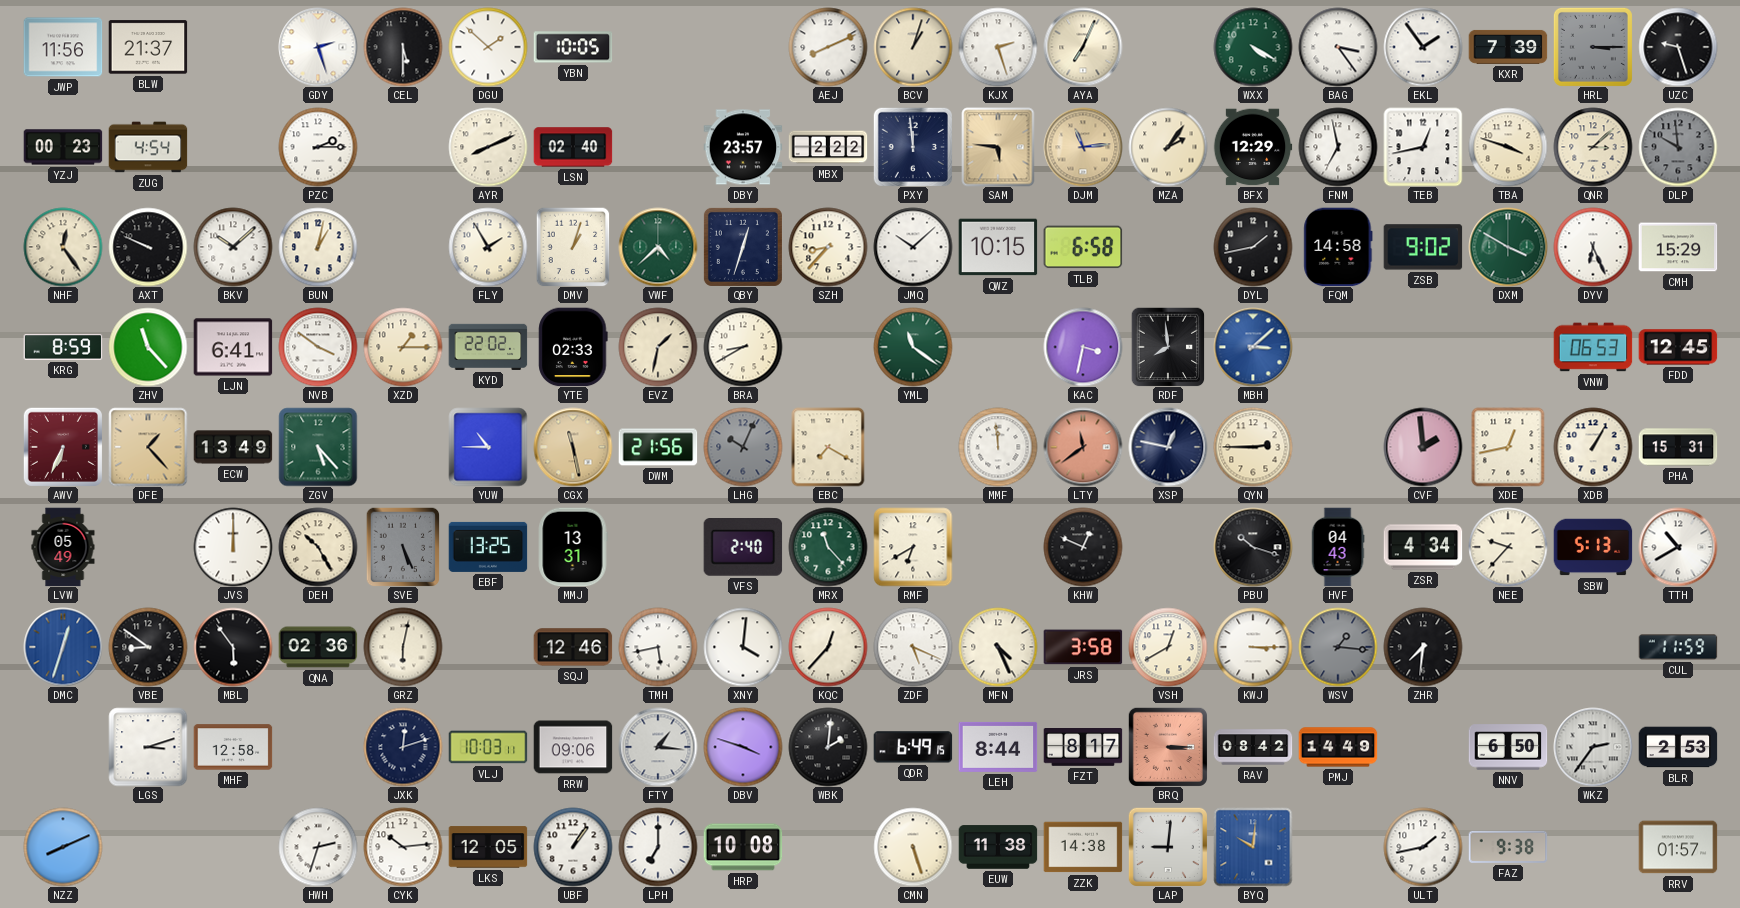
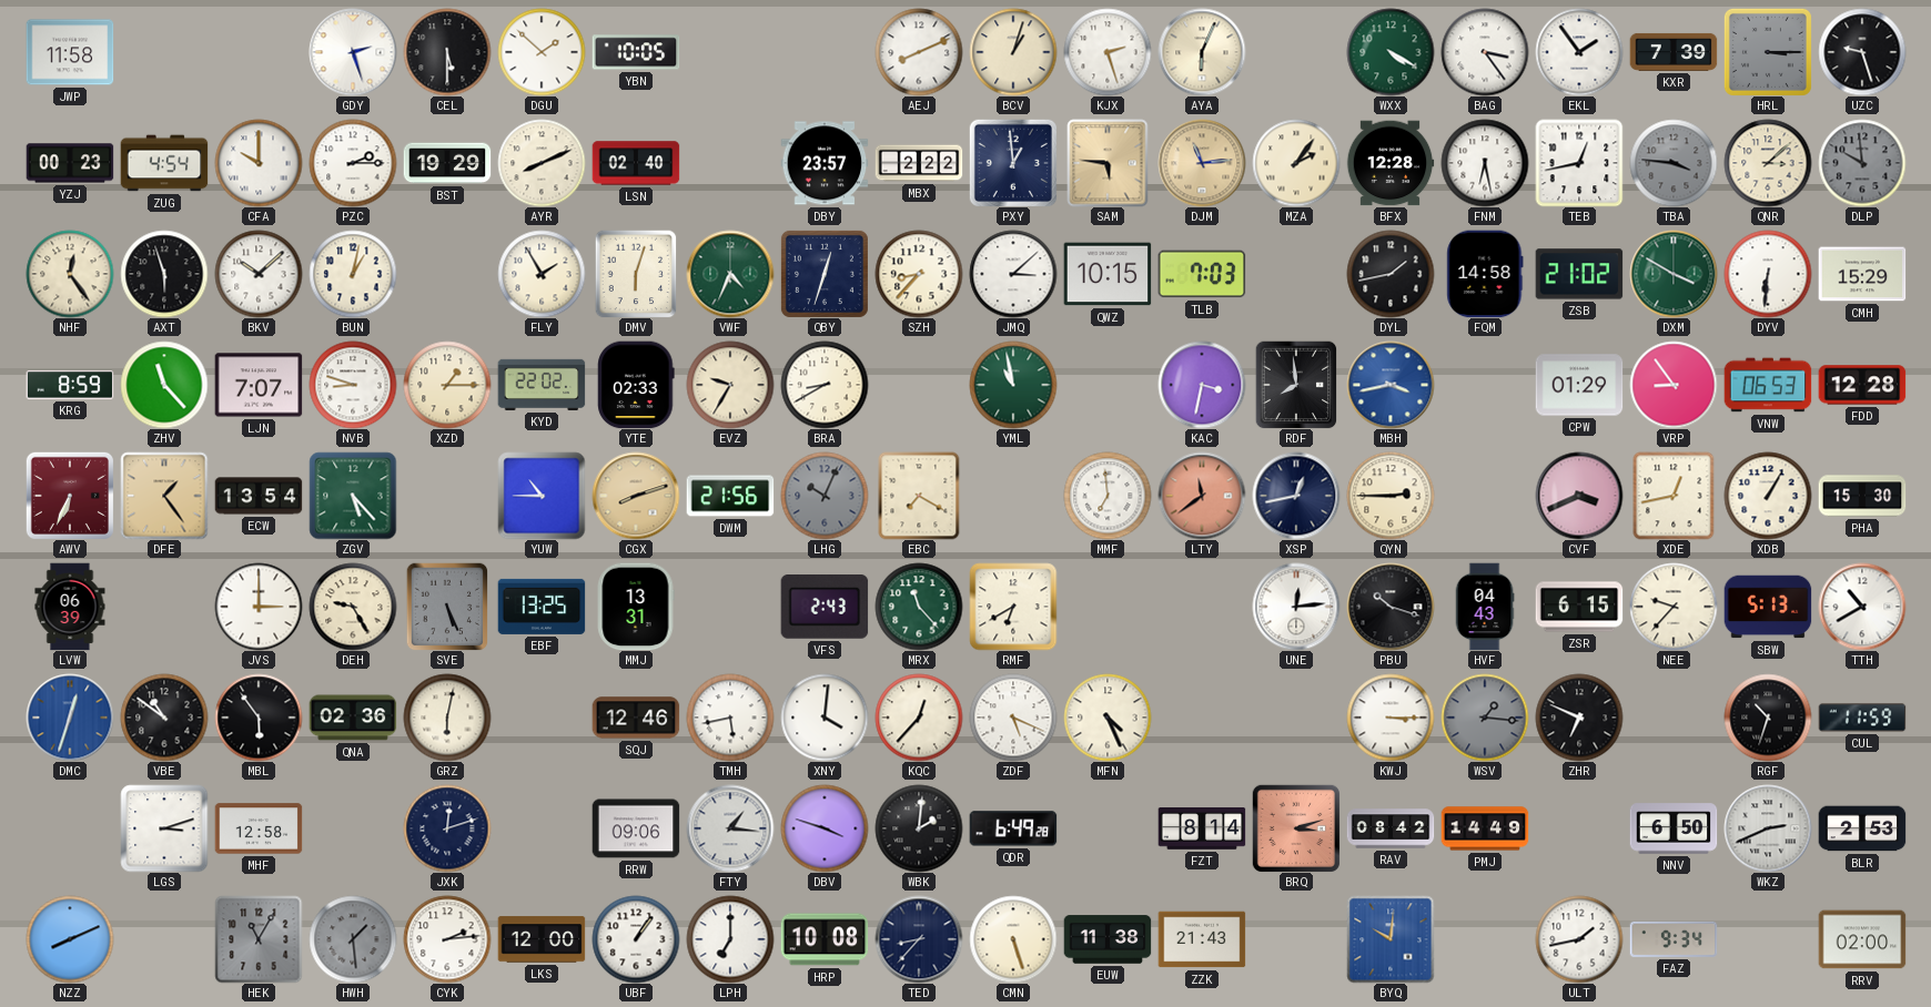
JWP: 11:56 -> 11:58
BLW: 21:37 -> none
AYA: 7:04 -> 6:04
CFA: none -> 10:00
BST: none -> 19:29
PXY: 11:59 -> 12:59
BFX: 12:29 -> 12:28
FNM: 6:58 -> 6:28
TBA: 3:48 -> 3:46
TBA dial: cream -> grey
AXT: 9:49 -> 5:57
DMV: 1:03 -> 6:03
VWF: 4:38 -> 4:34
JMQ: 10:08 -> 3:08
TLB: 6:58 -> 7:03
ZSB: 9:02 -> 21:02
DYV: 6:26 -> 6:31
LJN: 6:41 -> 7:07
NVB: 3:51 -> 8:48
EVZ: 1:32 -> 9:35
YML: 11:21 -> 10:58
MBH: 3:08 -> 3:43
CPW: none -> 01:29
VRP: none -> 8:54
FDD: 12:45 -> 12:28
DFE: 1:23 -> 1:24
ECW: 13:49 -> 13:54
CGX: 11:28 -> 8:12
MMF: 11:59 -> 6:59
XSP: 12:47 -> 12:43
CVF: 1:59 -> 3:41
PHA: 15:31 -> 15:30
LVW: 05:49 -> 06:39
JVS: 12:00 -> 3:00
DEH: 10:25 -> 9:25
VFS: 2:40 -> 2:43
KHW: 12:49 -> none
UNE: none -> 12:14
ZSR: 4:34 -> 6:15
VBE: 8:51 -> 10:51
JRS: 3:58 -> none
VSH: 12:40 -> none
ZHR: 7:31 -> 6:49
RGF: none -> 10:33
VLJ: 10:03 -> none
QDR: 6:49:15 -> 6:49:28
LEH: 8:44 -> none
FZT: 8:17 -> 8:14
BRQ: 3:15 -> 3:12
WKZ: 2:36 -> 2:41
HEK: none -> 11:05
HWH: 2:33 -> 1:29
HWH dial: white -> grey
CYK: 10:14 -> 2:14
LKS: 12:05 -> 12:00
TED: none -> 8:37
ZZK: 14:38 -> 21:43
LAP: 9:01 -> none
FAZ: 9:38 -> 9:34
RRV: 01:57 -> 02:00
